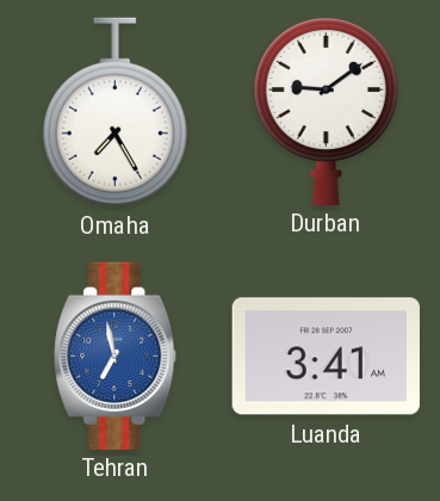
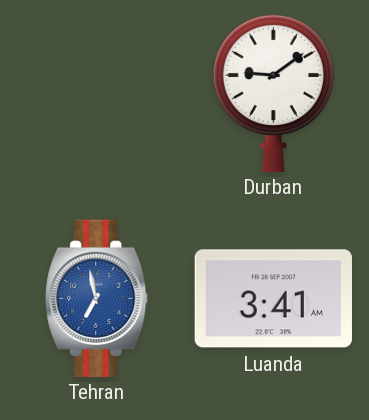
Omaha: 7:25 -> none
